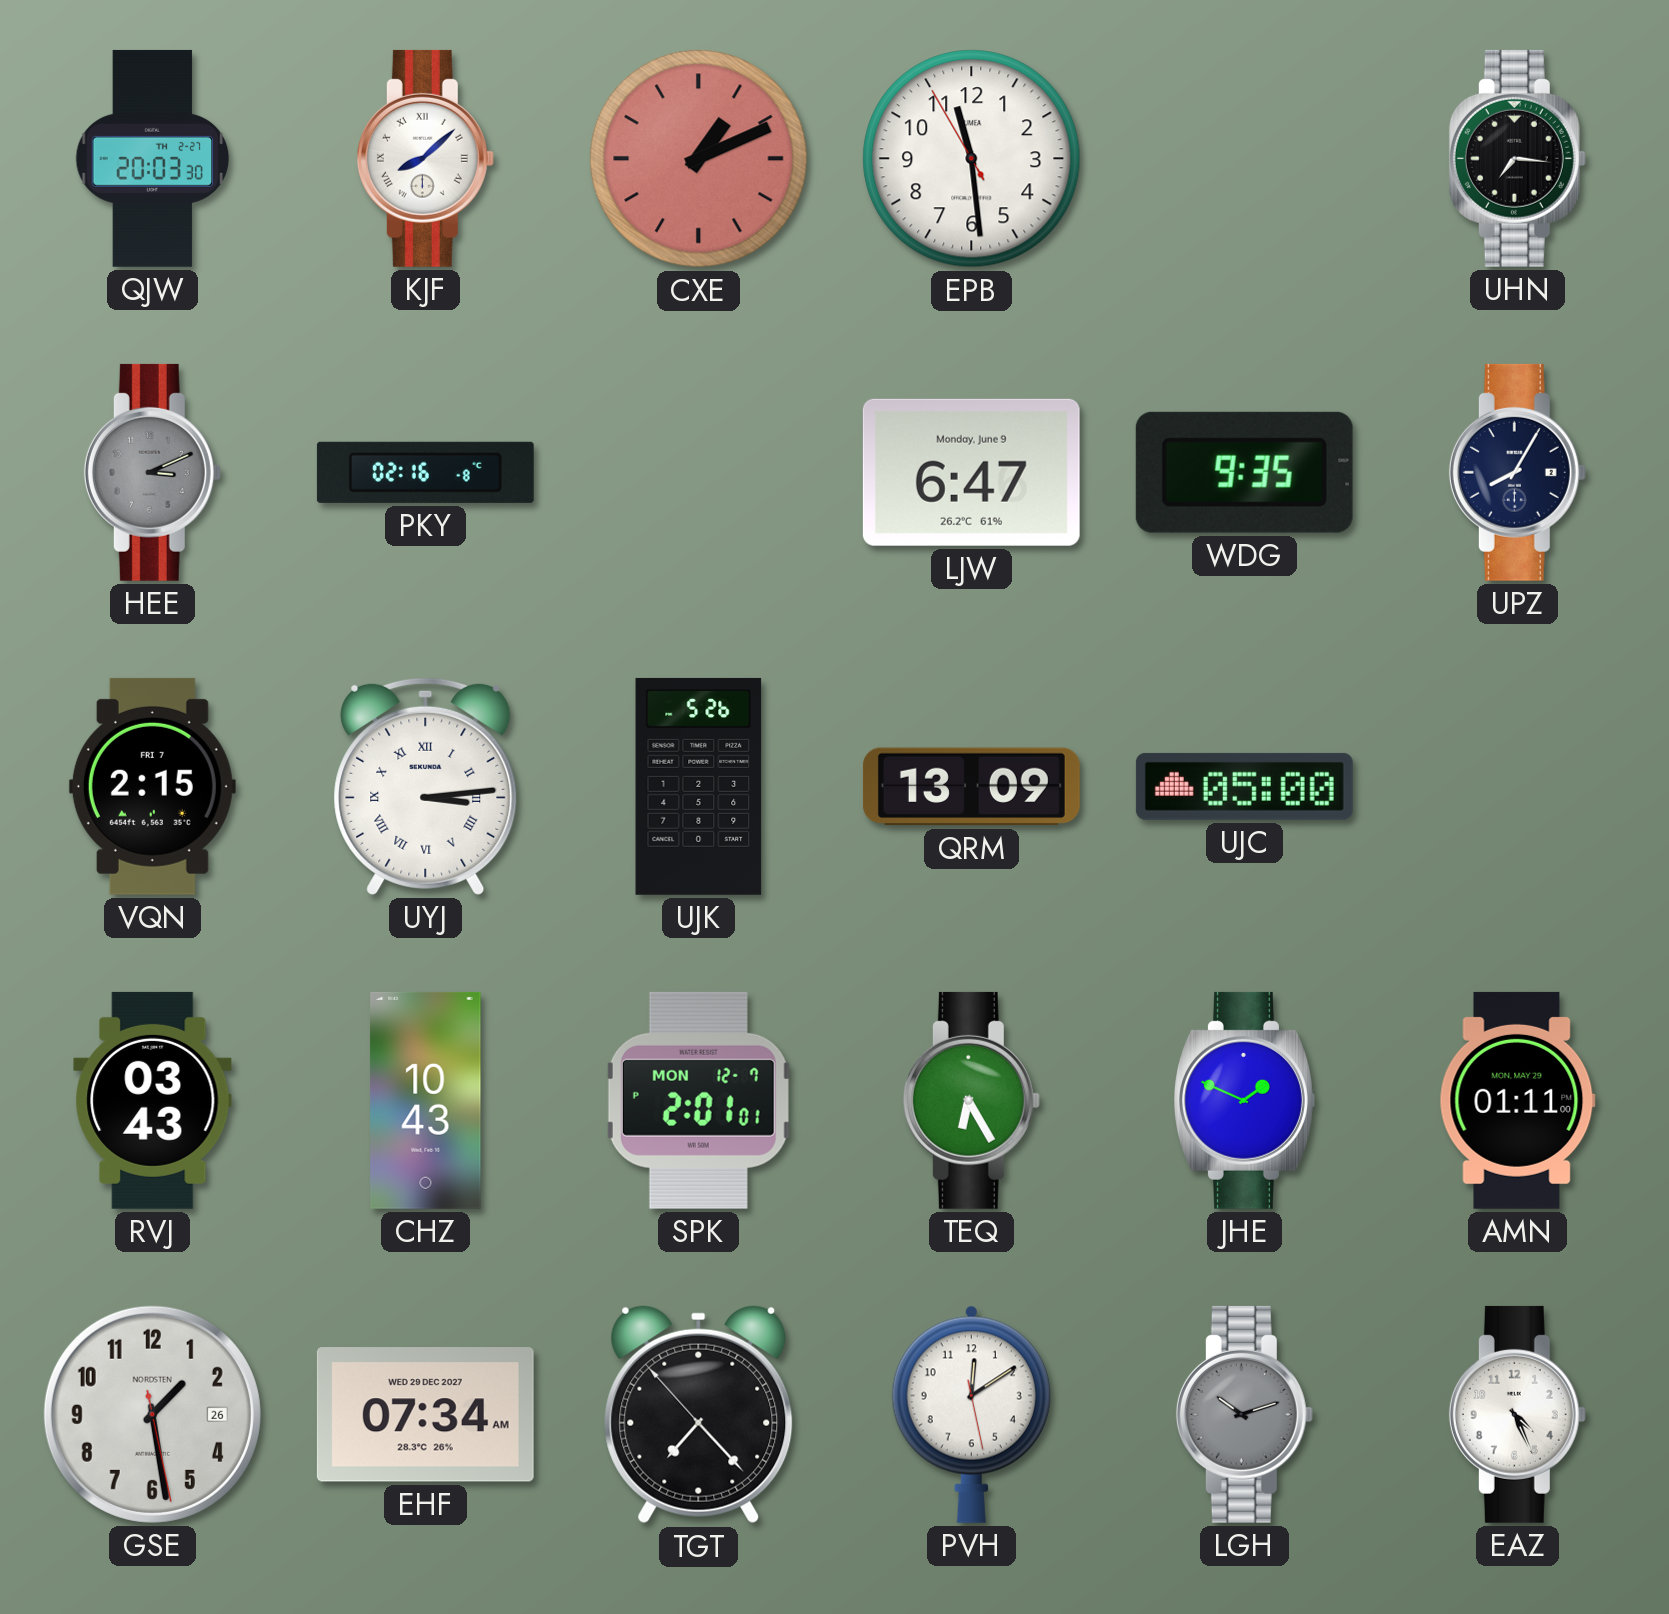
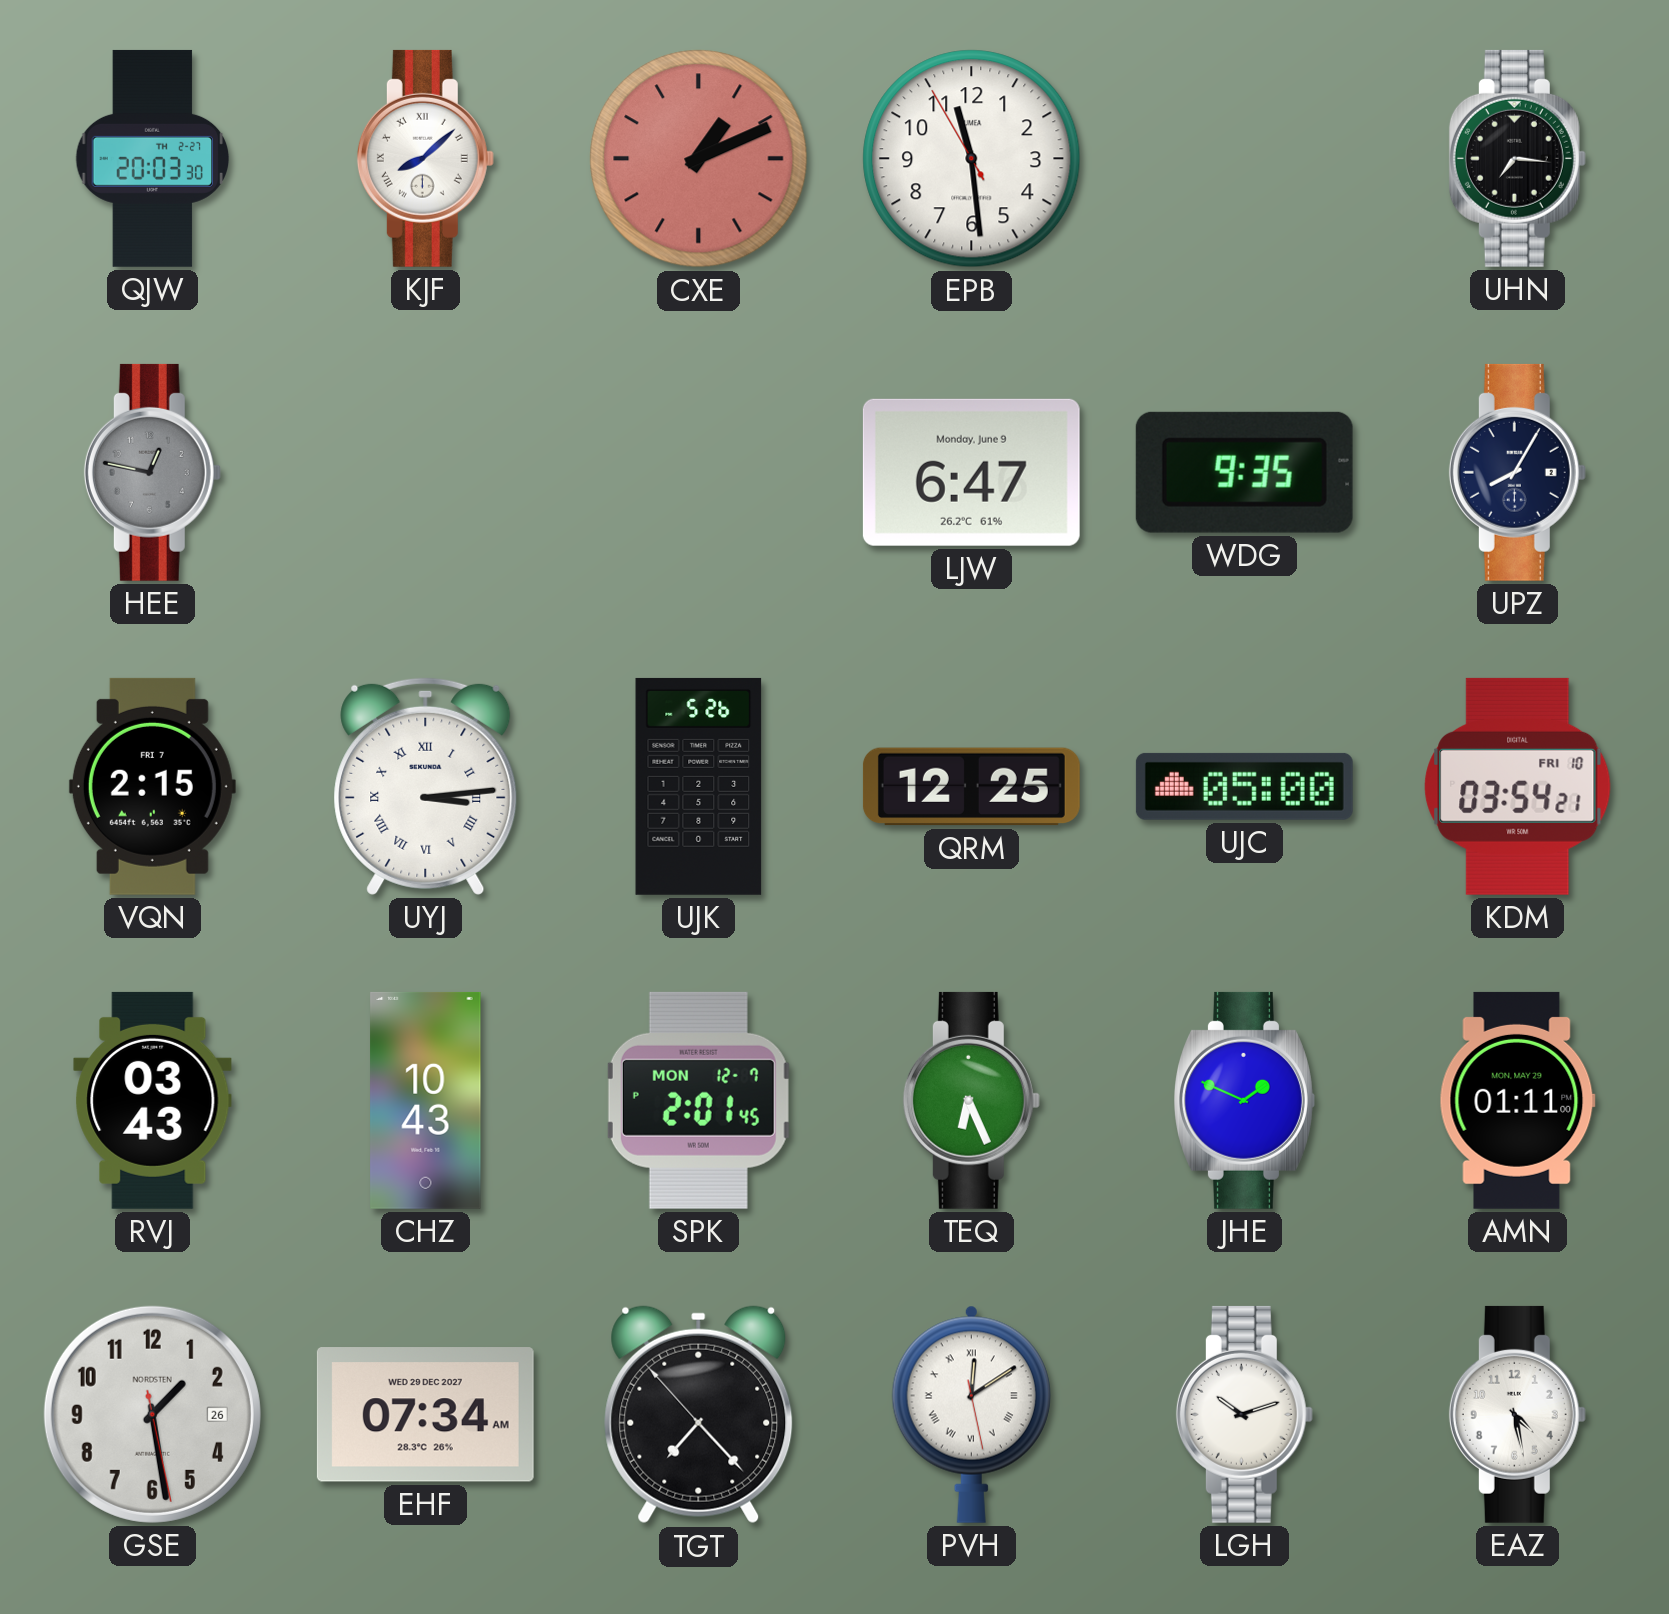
HEE: 3:11 -> 12:47
PKY: 02:16 -> none
QRM: 13:09 -> 12:25
KDM: none -> 03:54
SPK: 2:01:01 PM -> 2:01:45 PM
TEQ: 6:25 -> 6:26
PVH numerals: Arabic -> Roman
LGH dial: grey -> white
EAZ: 4:26 -> 4:28
